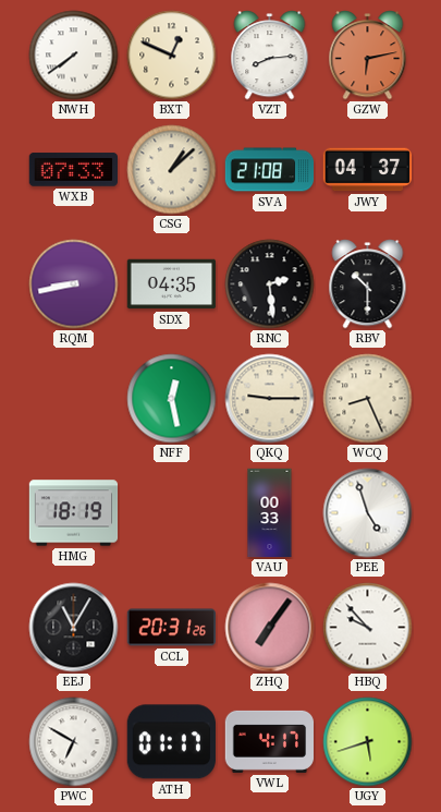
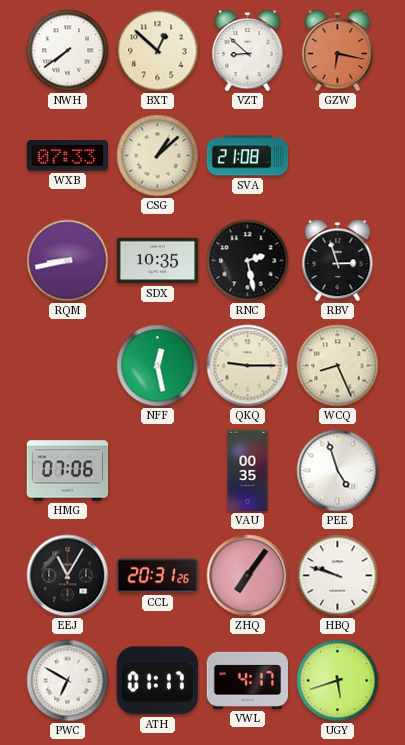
BXT: 12:49 -> 12:52
VZT: 8:14 -> 8:52
GZW: 6:13 -> 6:17
JWY: 04:37 -> none
SDX: 04:35 -> 10:35
RNC: 2:29 -> 2:28
RBV: 10:30 -> 2:57
HMG: 18:19 -> 07:06
VAU: 00:33 -> 00:35
HBQ: 9:53 -> 9:48
